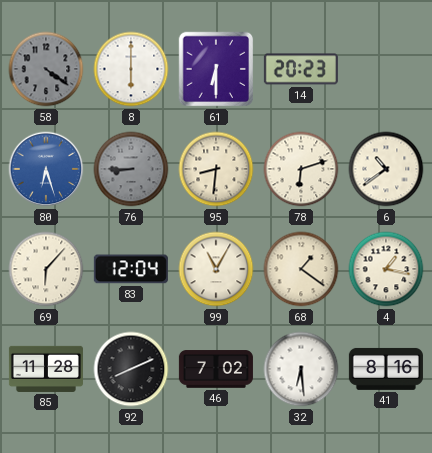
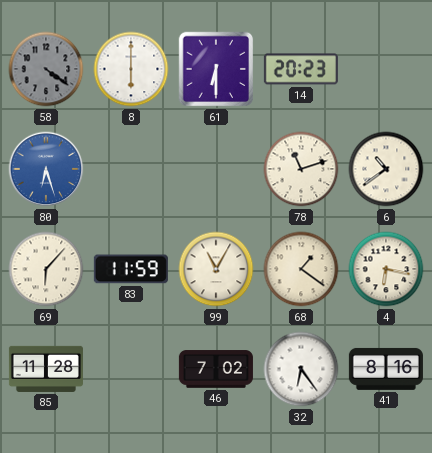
76: 8:45 -> none
95: 8:31 -> none
78: 6:12 -> 11:12
83: 12:04 -> 11:59
4: 1:17 -> 6:17
92: 8:11 -> none
32: 6:29 -> 6:24
